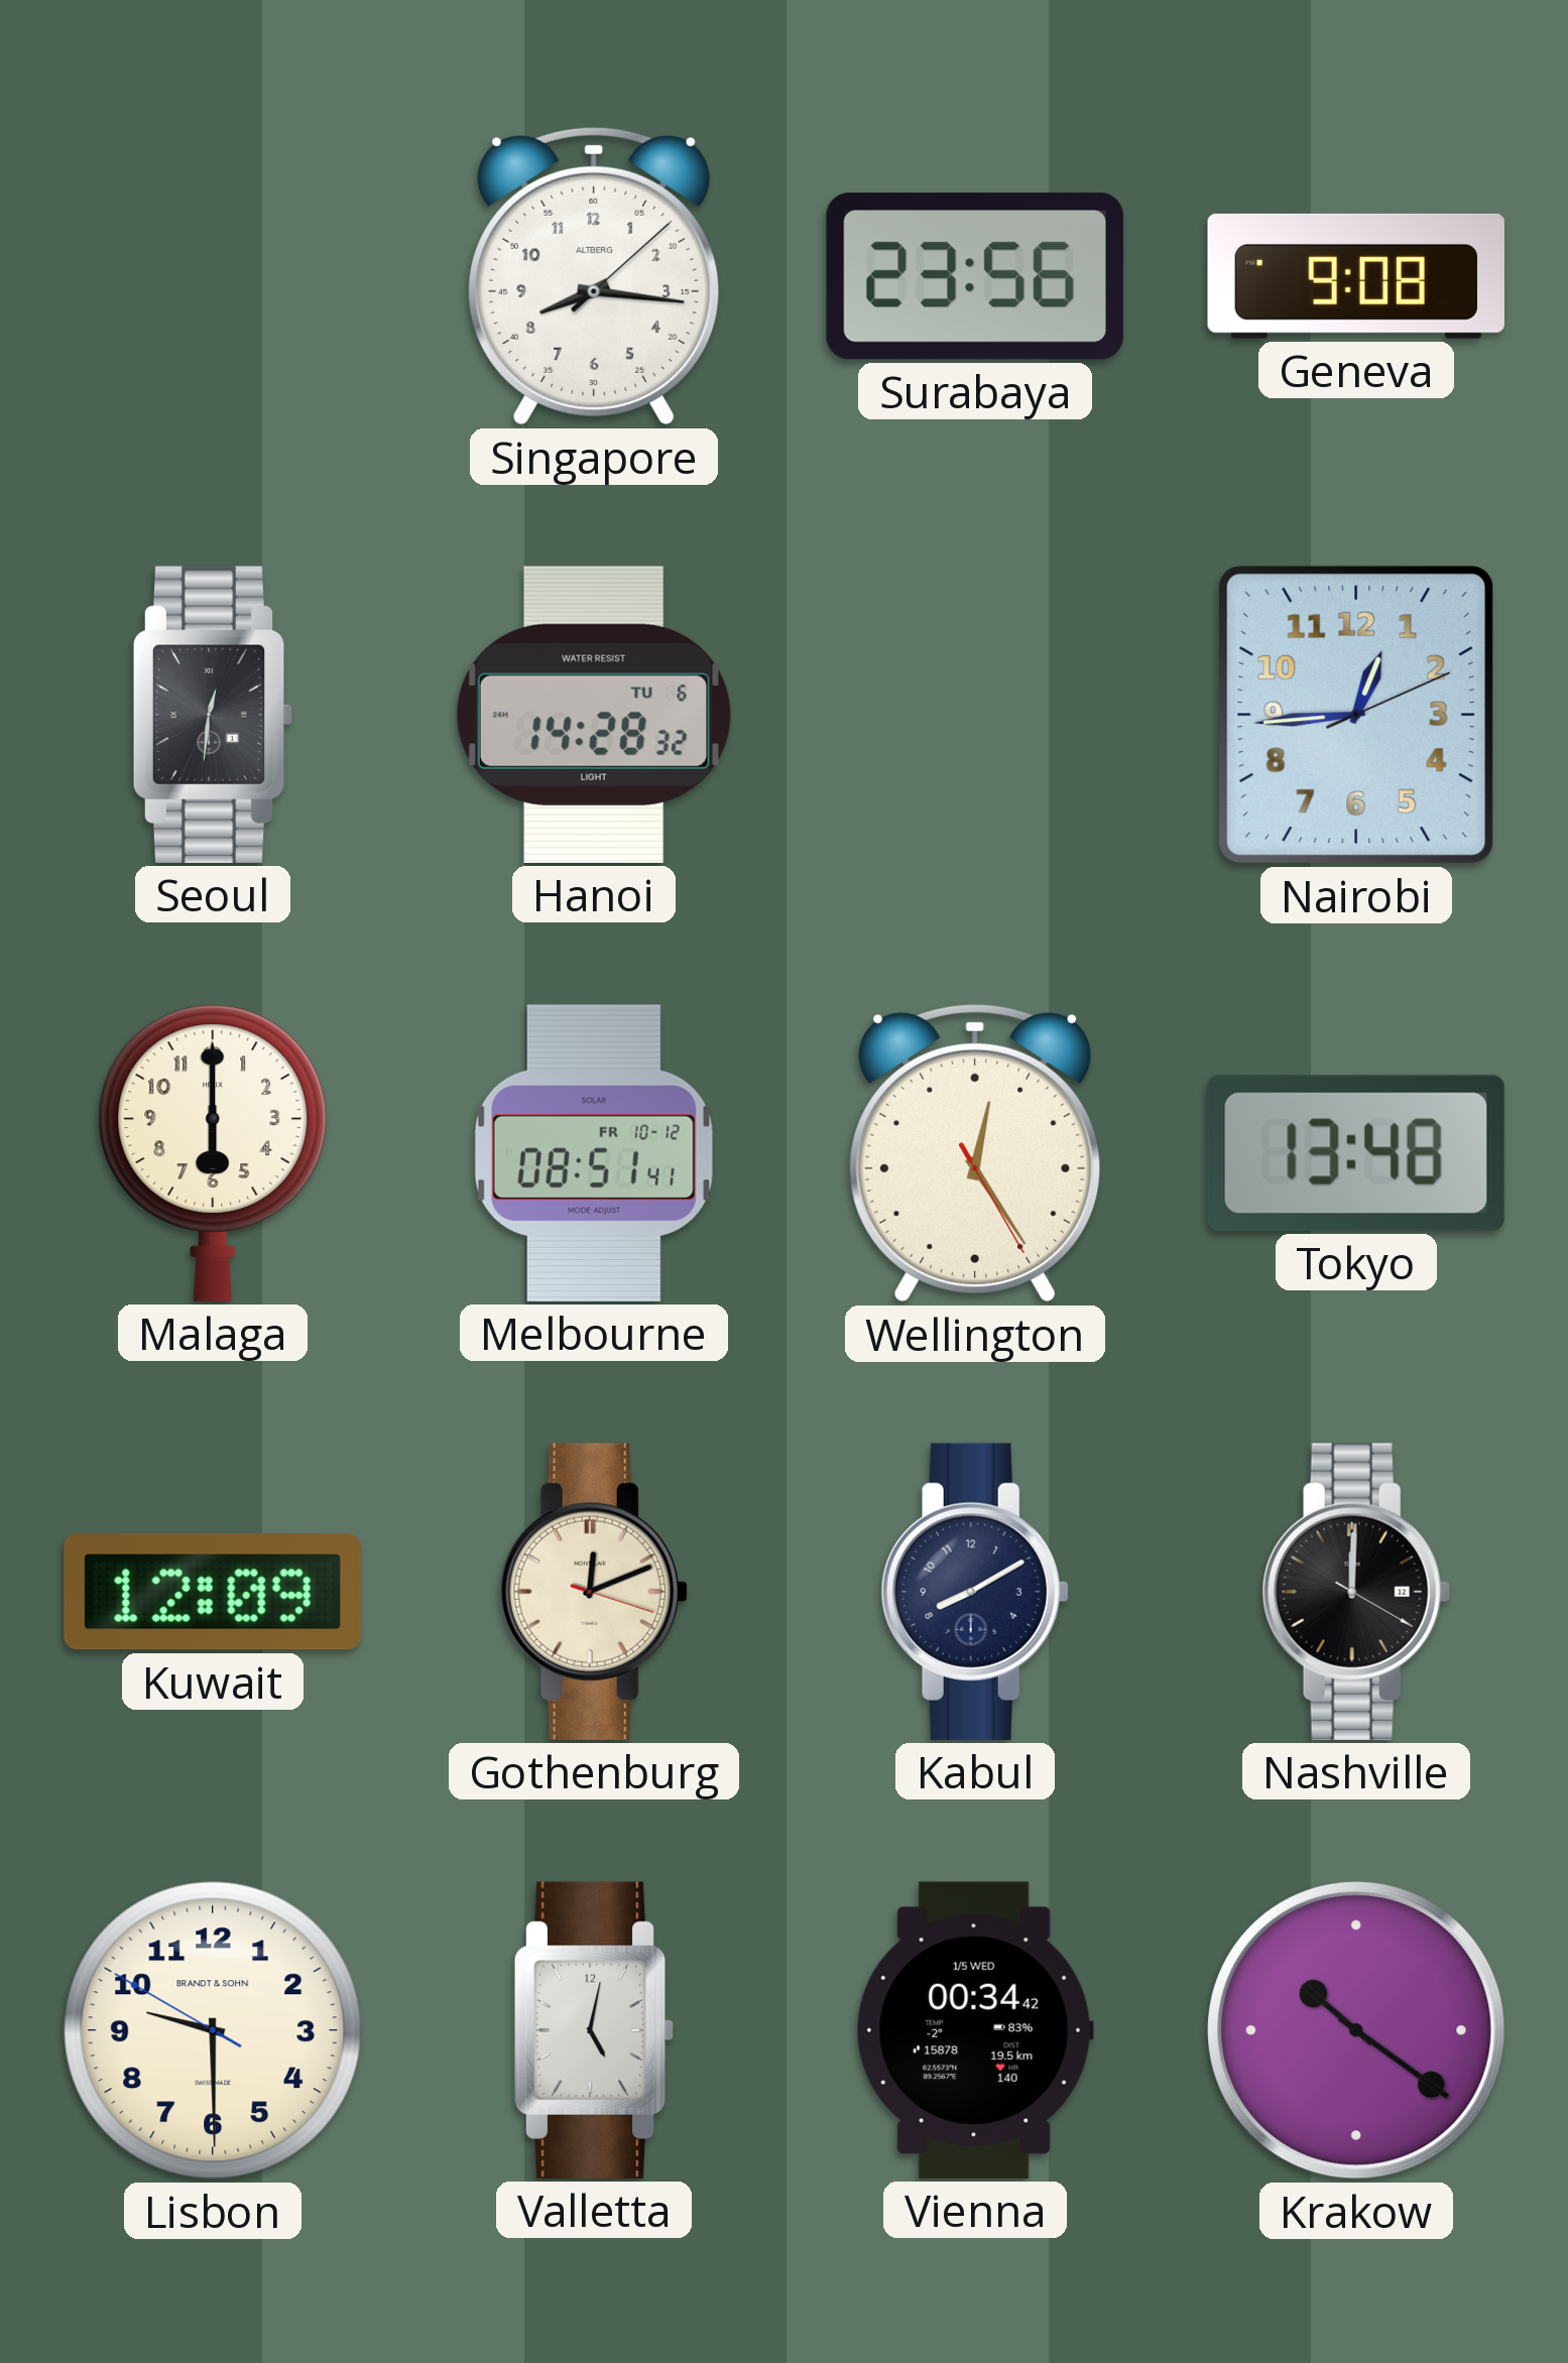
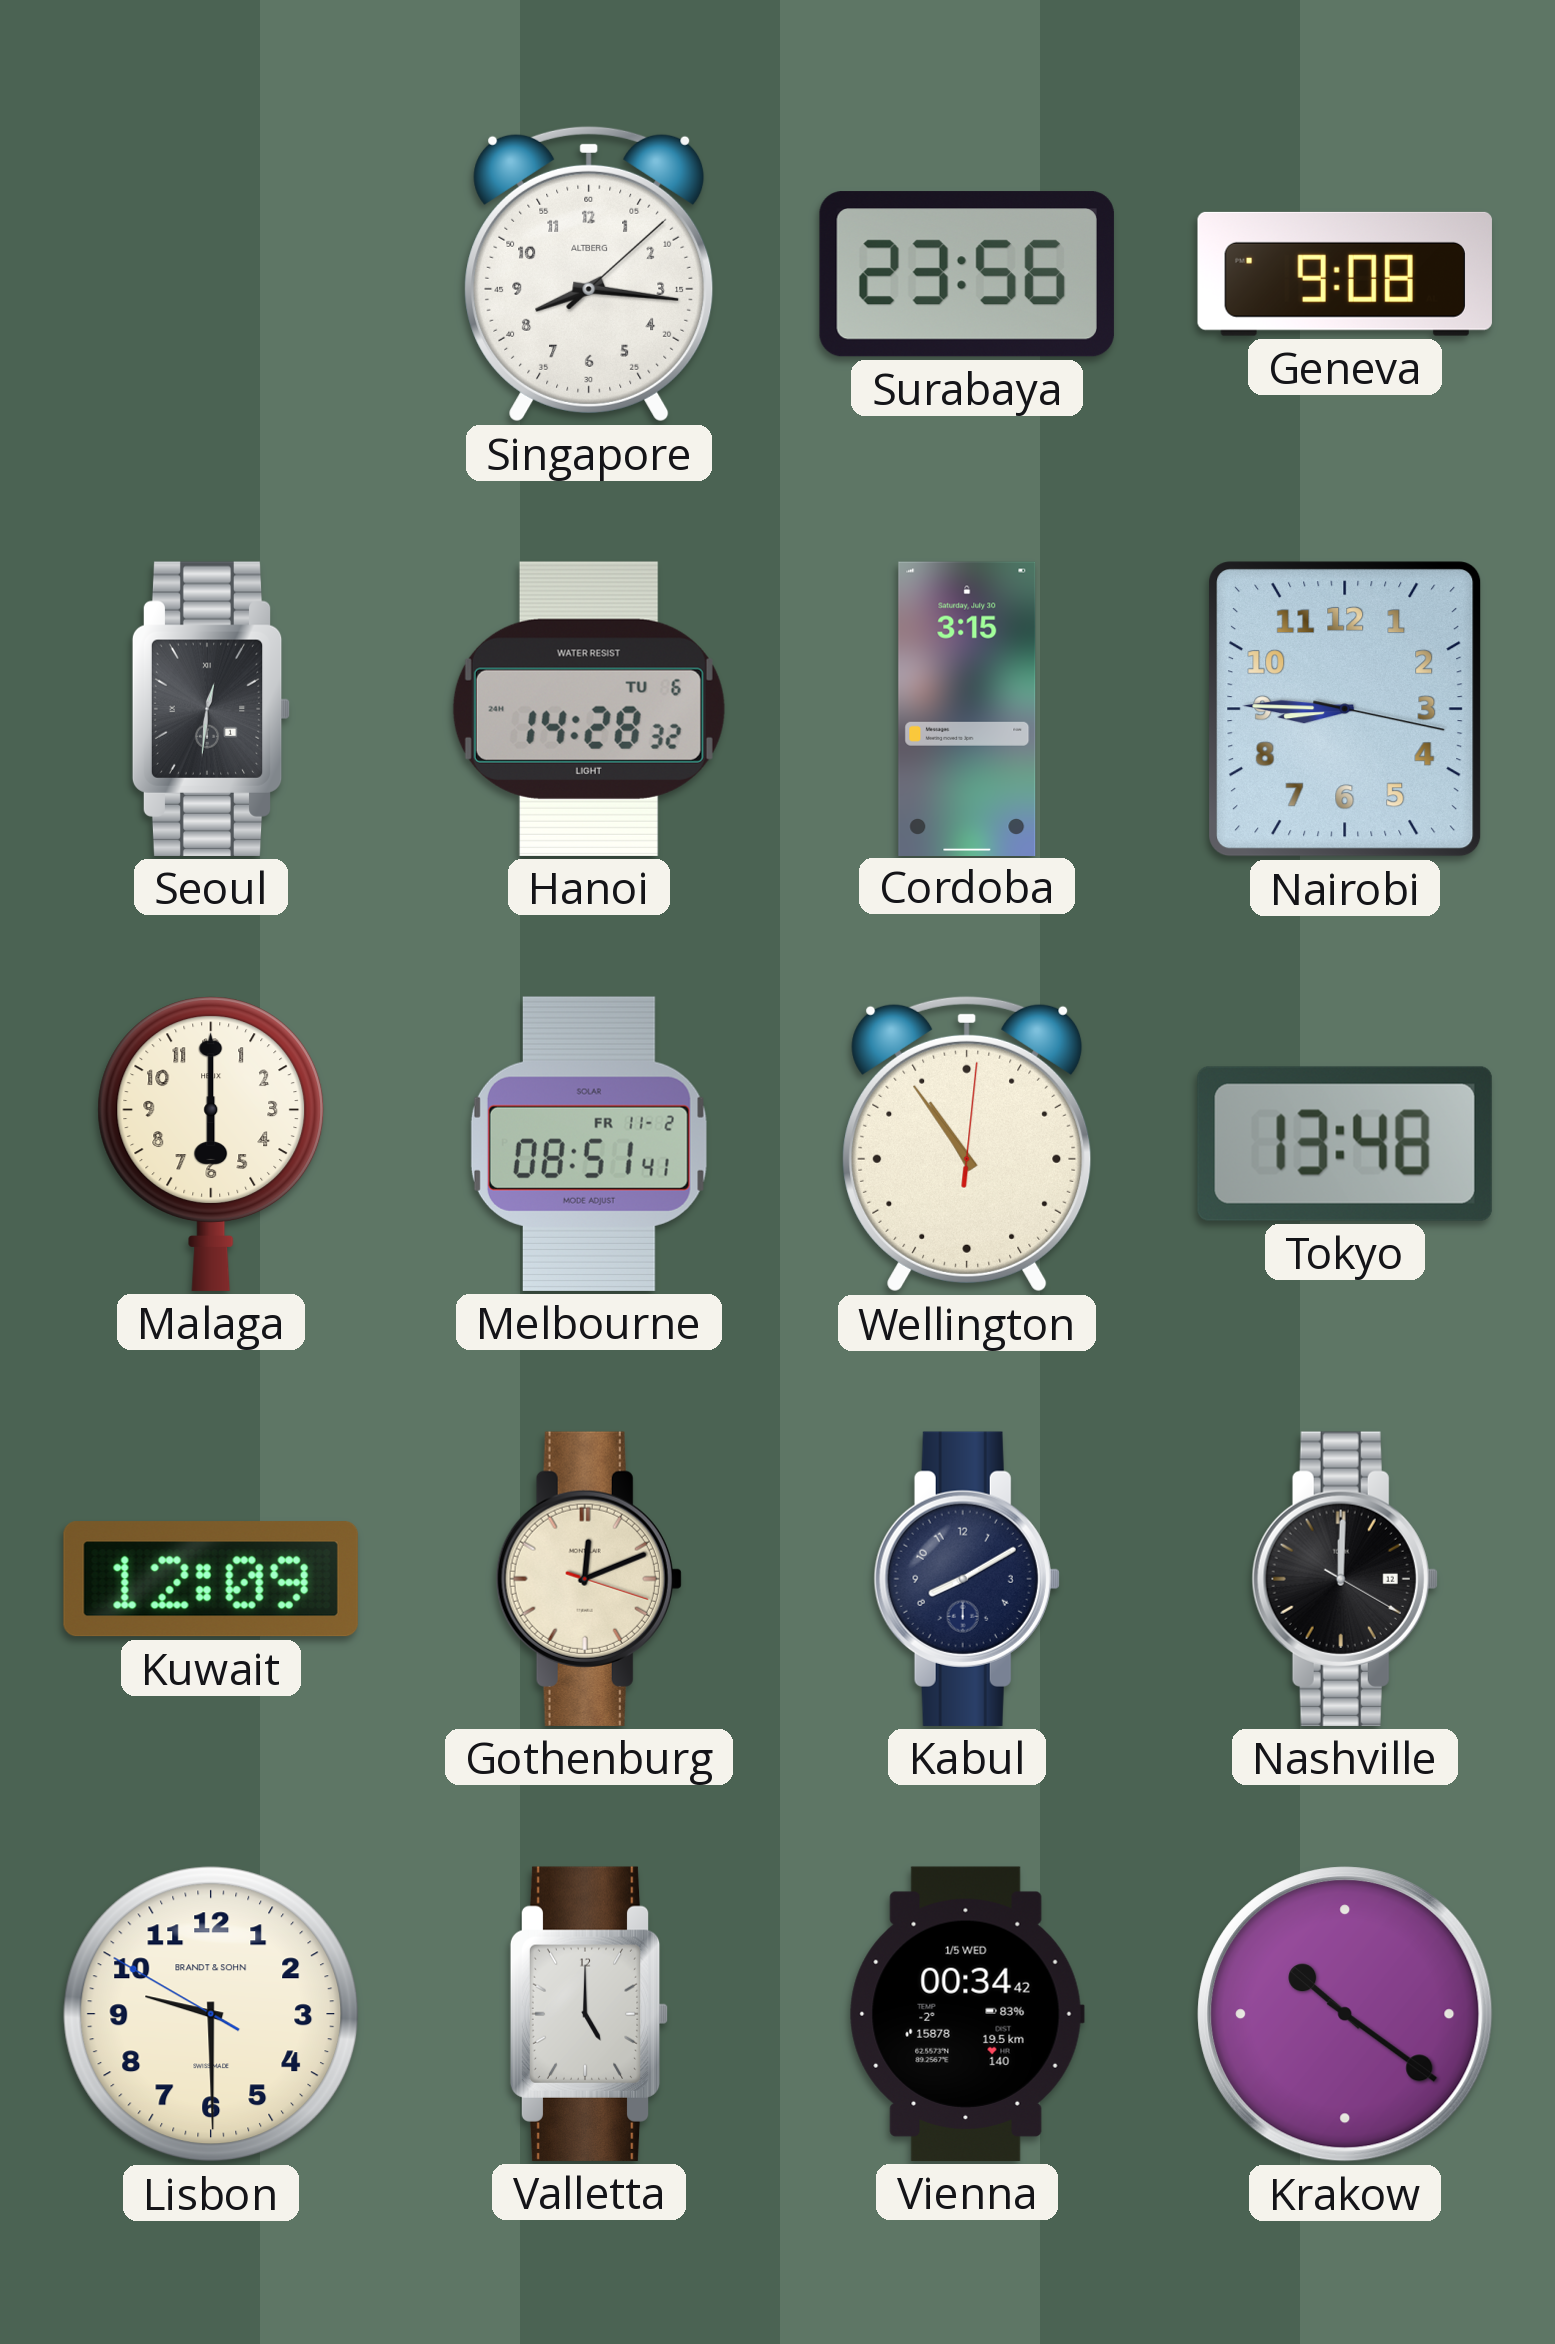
Cordoba: none -> 3:15
Nairobi: 12:44 -> 8:45
Melbourne date: FR 10-12 -> FR 11-2
Wellington: 12:24 -> 10:54
Valletta: 5:02 -> 5:00
